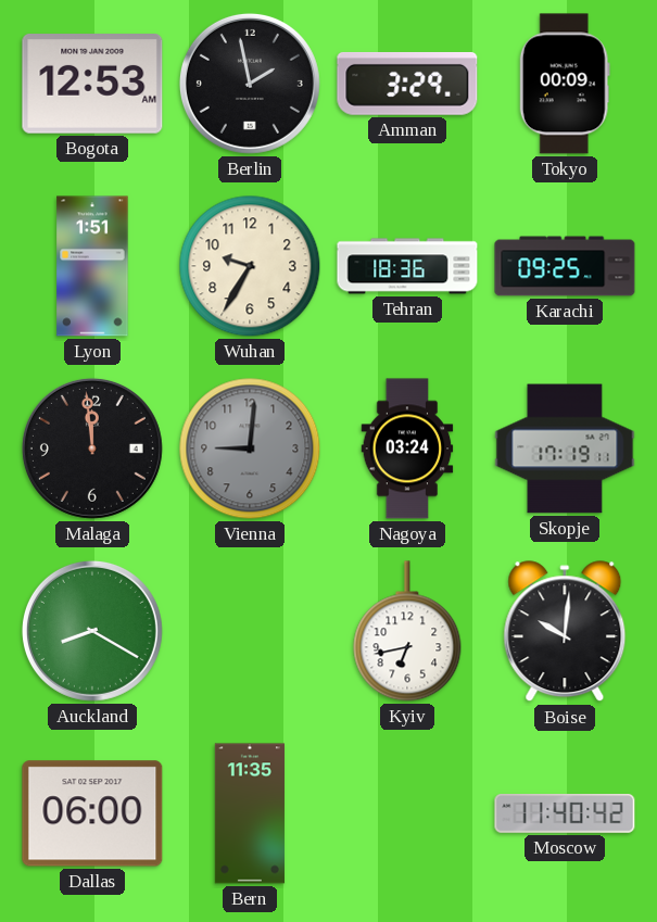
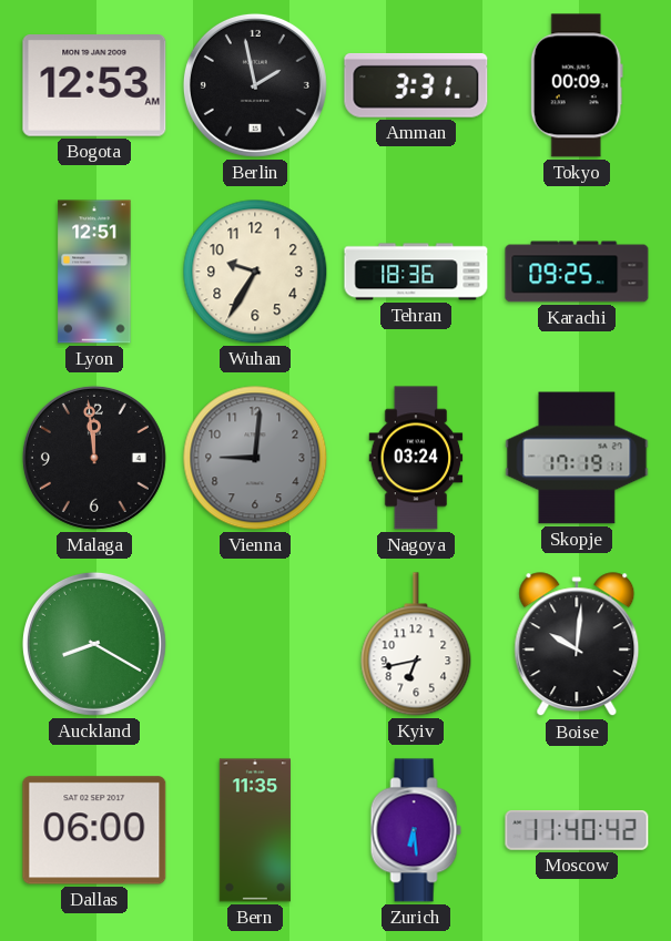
Amman: 3:29 -> 3:31
Lyon: 1:51 -> 12:51
Zurich: none -> 6:29
